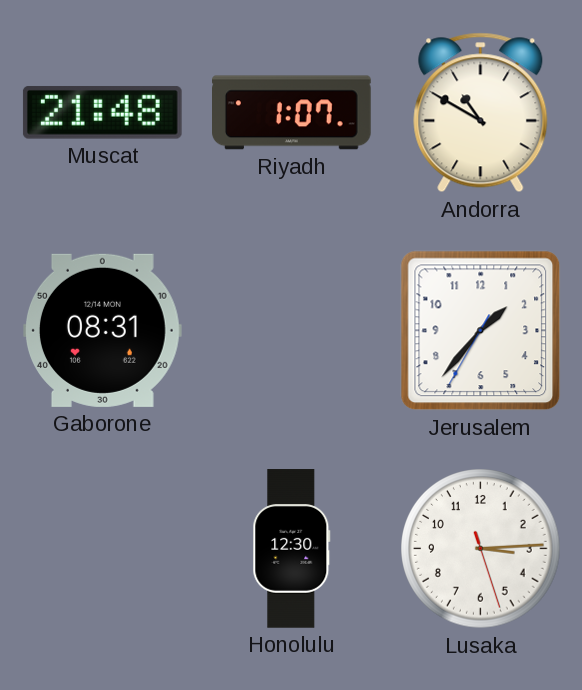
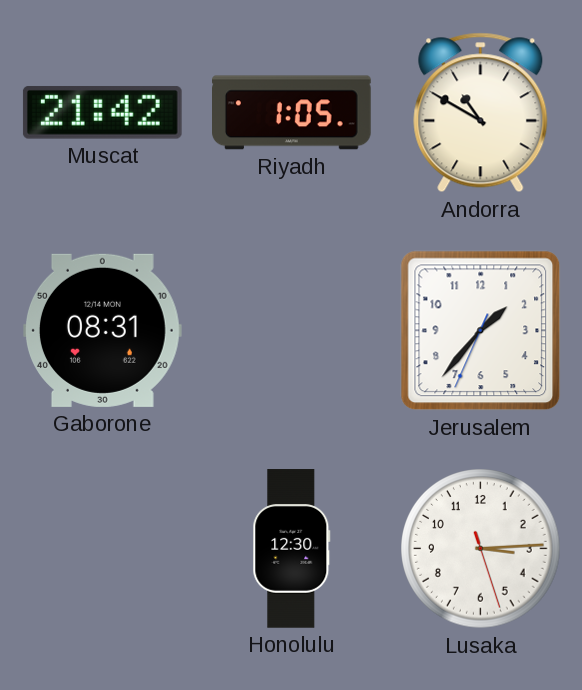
Muscat: 21:48 -> 21:42
Riyadh: 1:07 -> 1:05
Jerusalem: 1:36:35 -> 1:36:34
